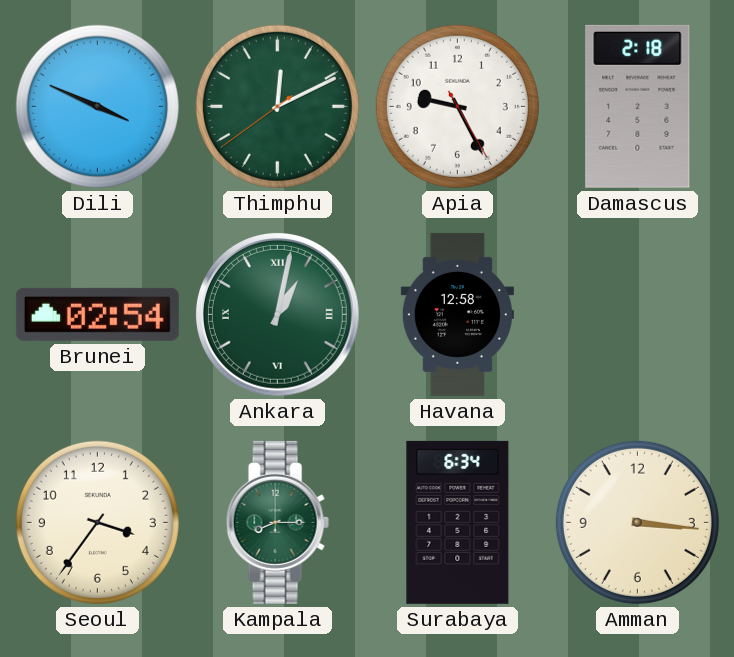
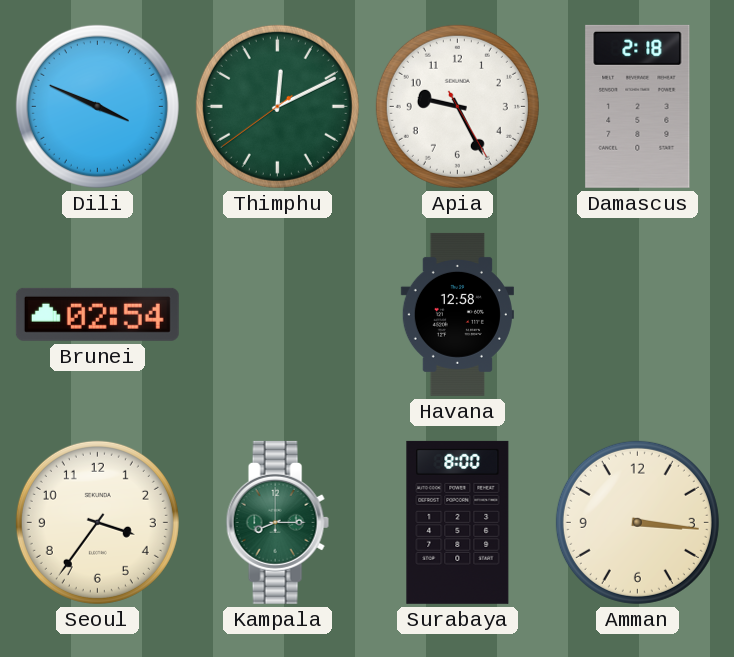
Ankara: 1:02 -> none
Surabaya: 6:34 -> 8:00
